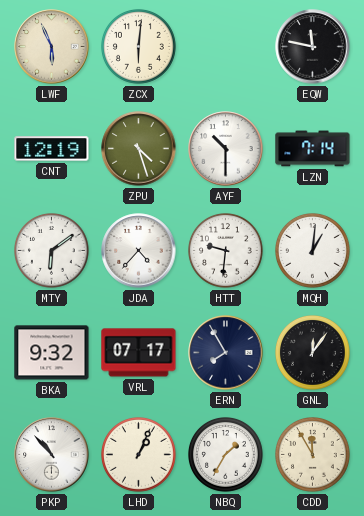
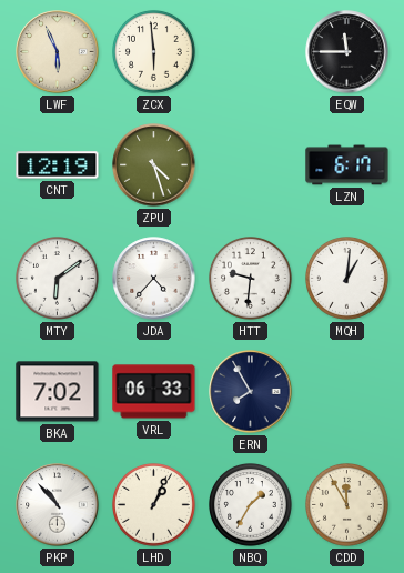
ZCX: 6:01 -> 5:59
EQW: 11:47 -> 11:45
AYF: 10:30 -> none
LZN: 7:14 -> 6:17
BKA: 9:32 -> 7:02
VRL: 07:17 -> 06:33
GNL: 12:06 -> none
